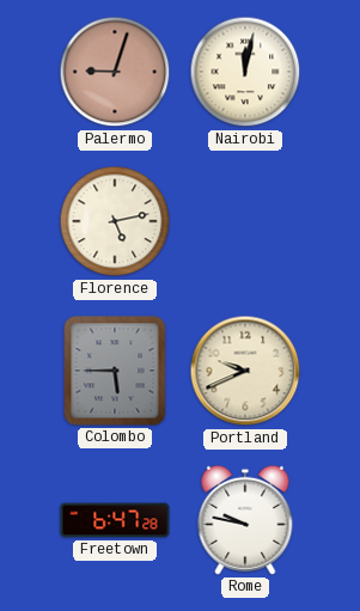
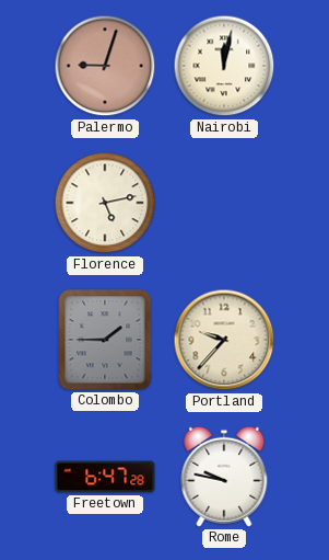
Colombo: 5:45 -> 1:45
Portland: 9:41 -> 9:37
